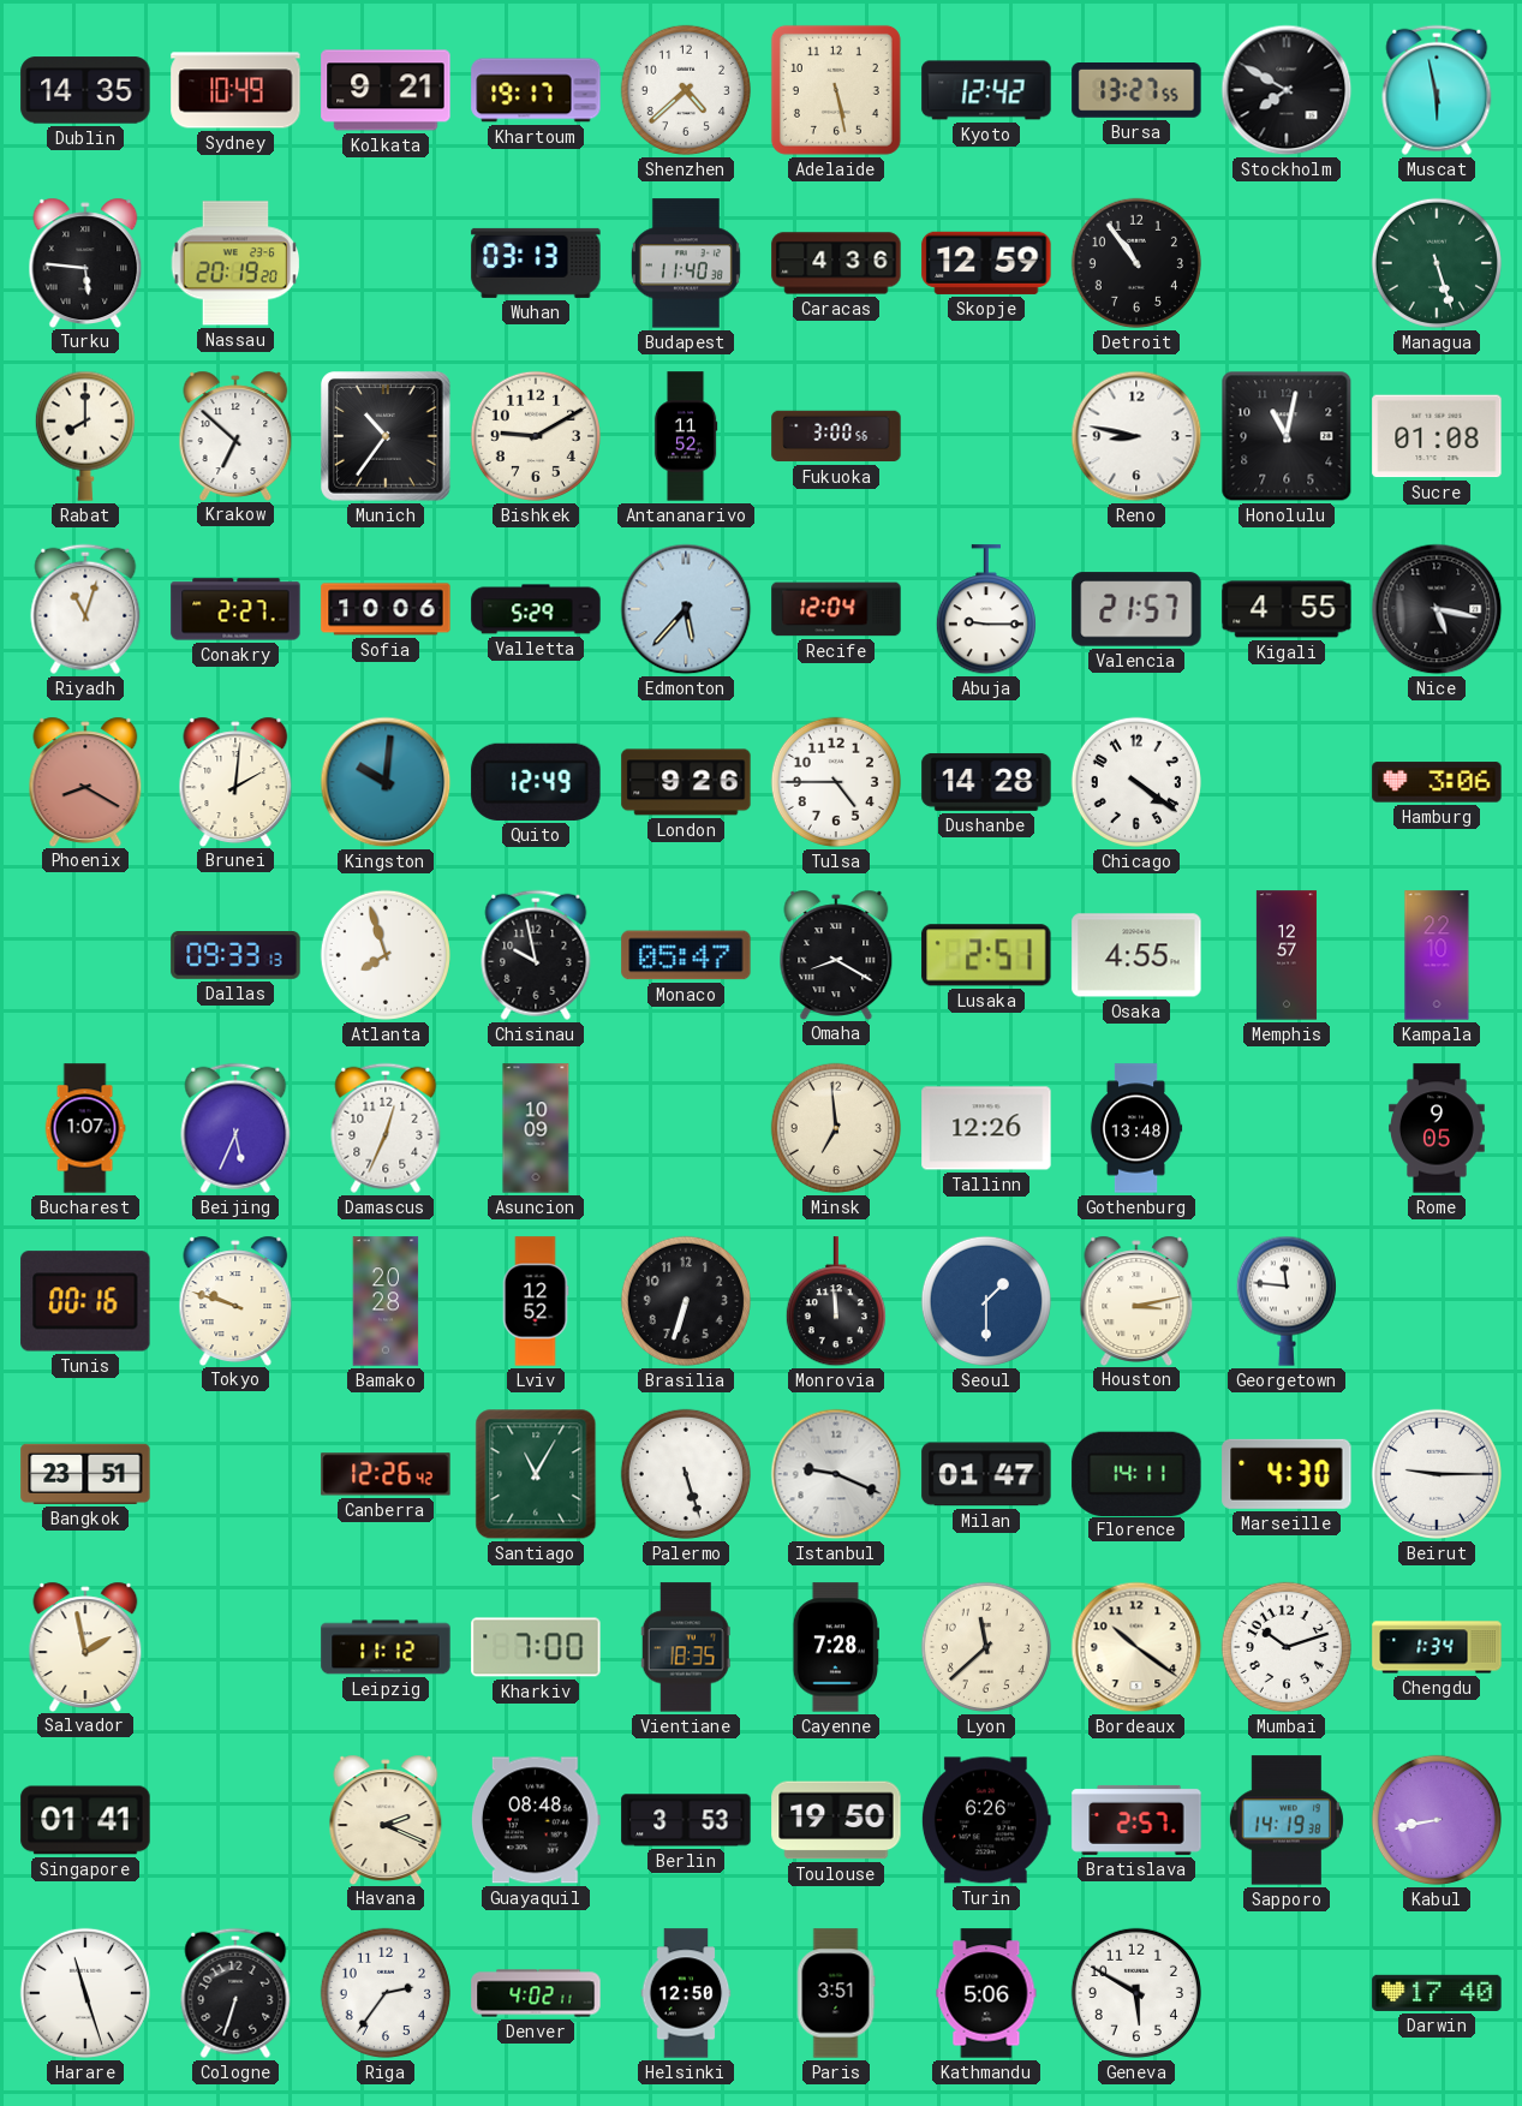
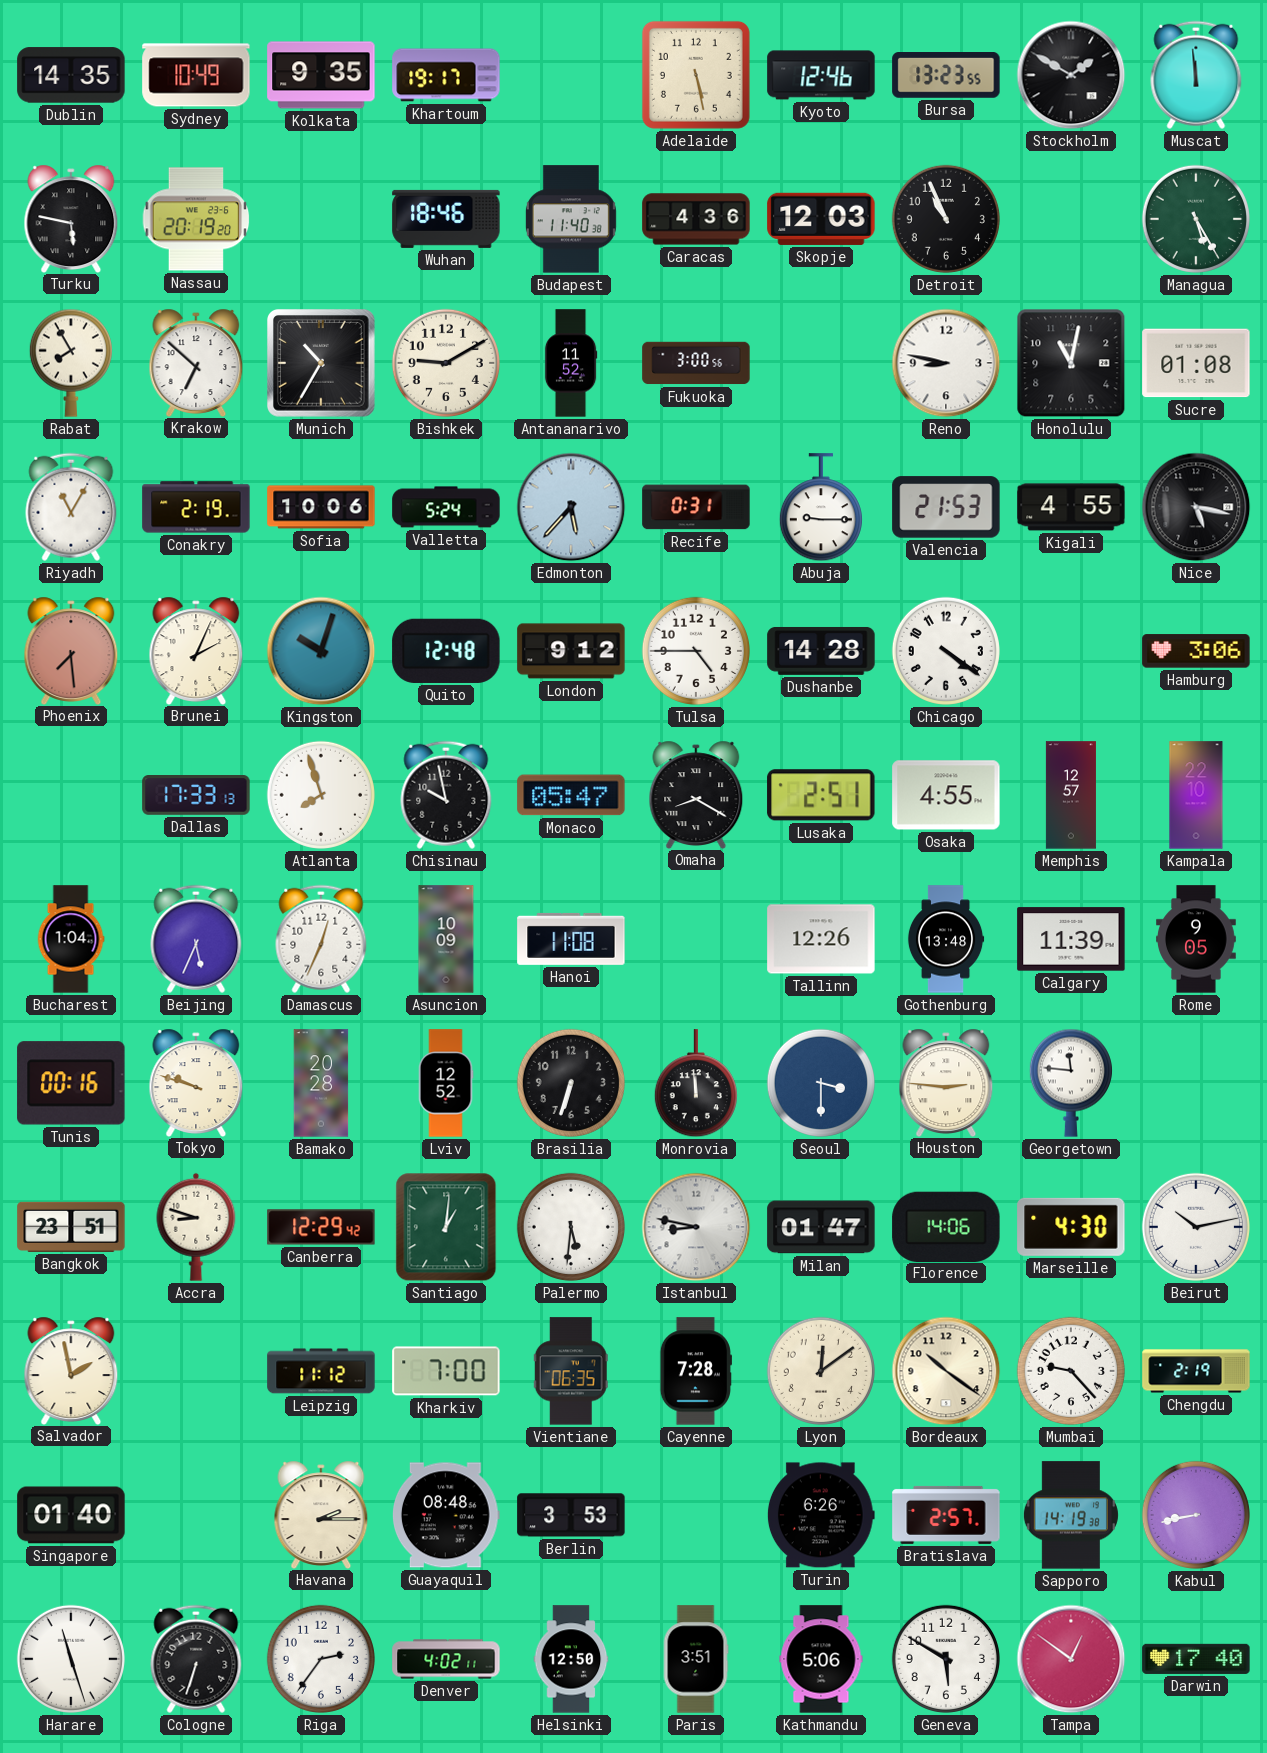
Kolkata: 9:21 -> 9:35
Shenzhen: 4:38 -> none
Kyoto: 12:42 -> 12:46
Bursa: 13:27 -> 13:23
Stockholm: 7:50 -> 1:50
Muscat: 5:58 -> 11:59
Turku: 5:46 -> 5:47
Wuhan: 03:13 -> 18:46
Skopje: 12:59 -> 12:03
Detroit: 10:54 -> 10:56
Managua: 5:27 -> 5:25
Rabat: 8:00 -> 7:55
Munich: 10:36 -> 10:35
Riyadh: 11:03 -> 11:05
Conakry: 2:27 -> 2:19
Valletta: 5:29 -> 5:24
Recife: 12:04 -> 0:31
Valencia: 21:57 -> 21:53
Phoenix: 8:20 -> 7:29
Brunei: 2:01 -> 2:04
Kingston: 10:01 -> 10:03
Quito: 12:49 -> 12:48
London: 9:26 -> 9:12
Dallas: 09:33 -> 17:33
Bucharest: 1:07 -> 1:04
Hanoi: none -> 11:08
Minsk: 6:59 -> none
Calgary: none -> 11:39
Seoul: 1:30 -> 3:30
Houston: 3:13 -> 2:46
Accra: none -> 8:48
Canberra: 12:26 -> 12:29
Santiago: 11:05 -> 1:01
Palermo: 5:27 -> 5:31
Istanbul: 9:19 -> 8:47
Florence: 14:11 -> 14:06
Beirut: 9:15 -> 10:13
Vientiane: 18:35 -> 06:35
Lyon: 11:38 -> 12:09
Mumbai: 10:12 -> 9:23
Chengdu: 1:34 -> 2:19
Singapore: 01:41 -> 01:40
Havana: 2:19 -> 2:15
Toulouse: 19:50 -> none
Tampa: none -> 12:51
